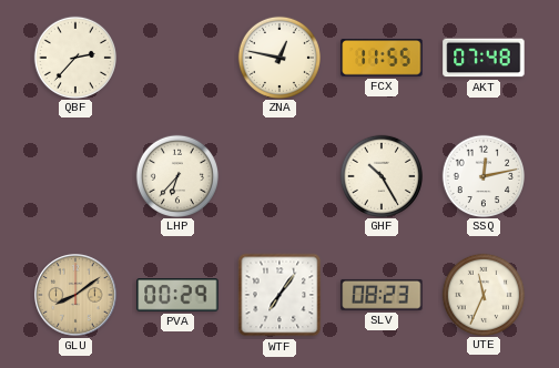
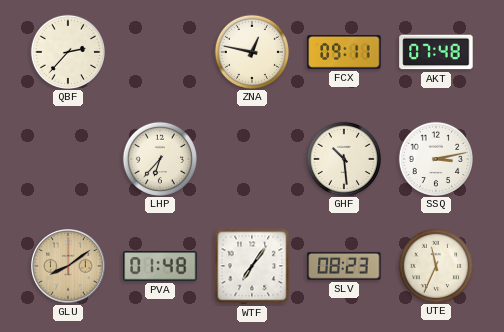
FCX: 11:55 -> 09:11
GHF: 10:25 -> 10:29
SSQ: 12:13 -> 3:13
PVA: 00:29 -> 01:48
